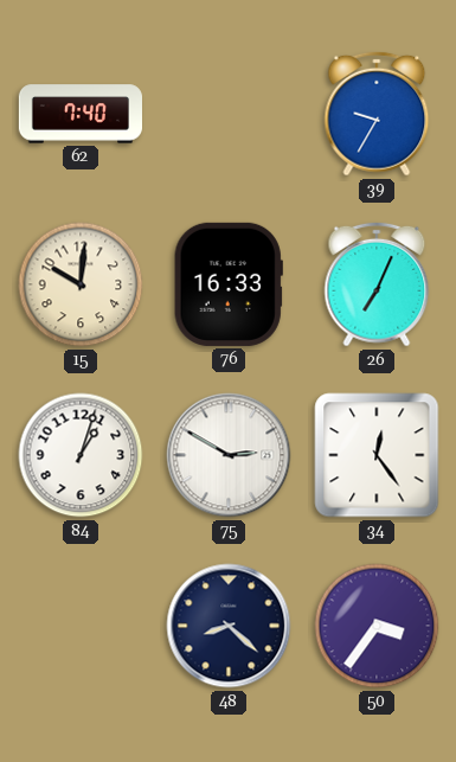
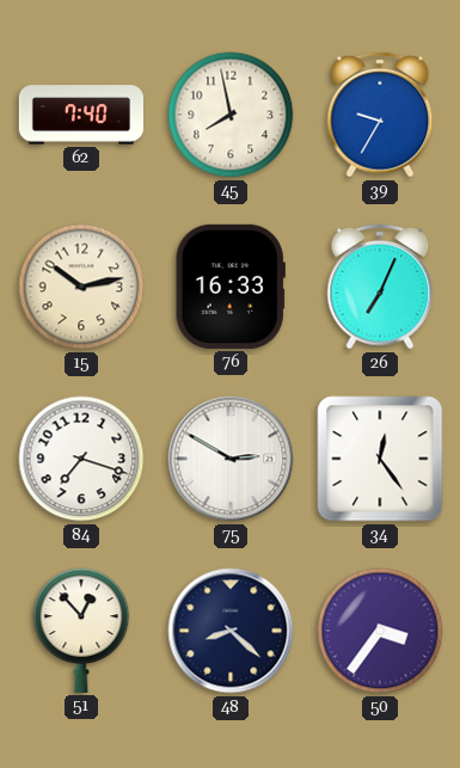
45: none -> 7:58
15: 10:01 -> 10:13
84: 1:03 -> 7:18
51: none -> 12:53
